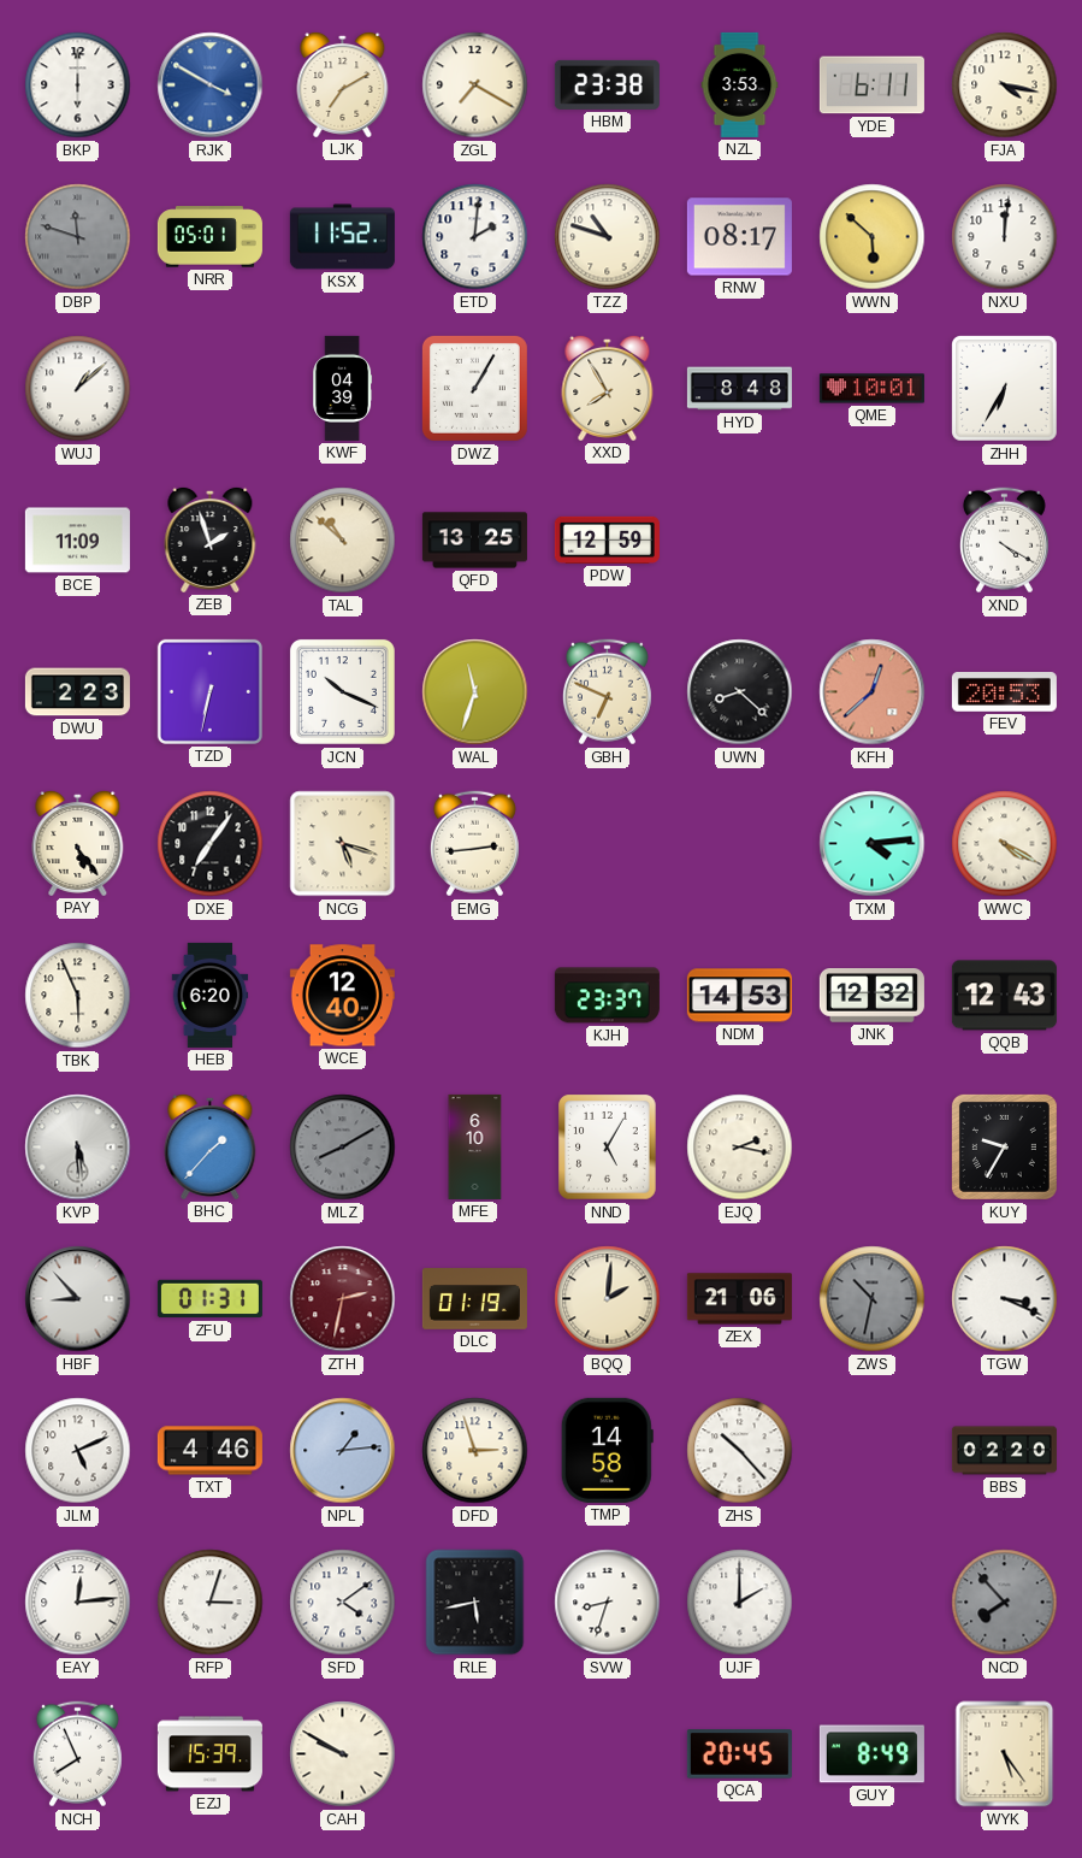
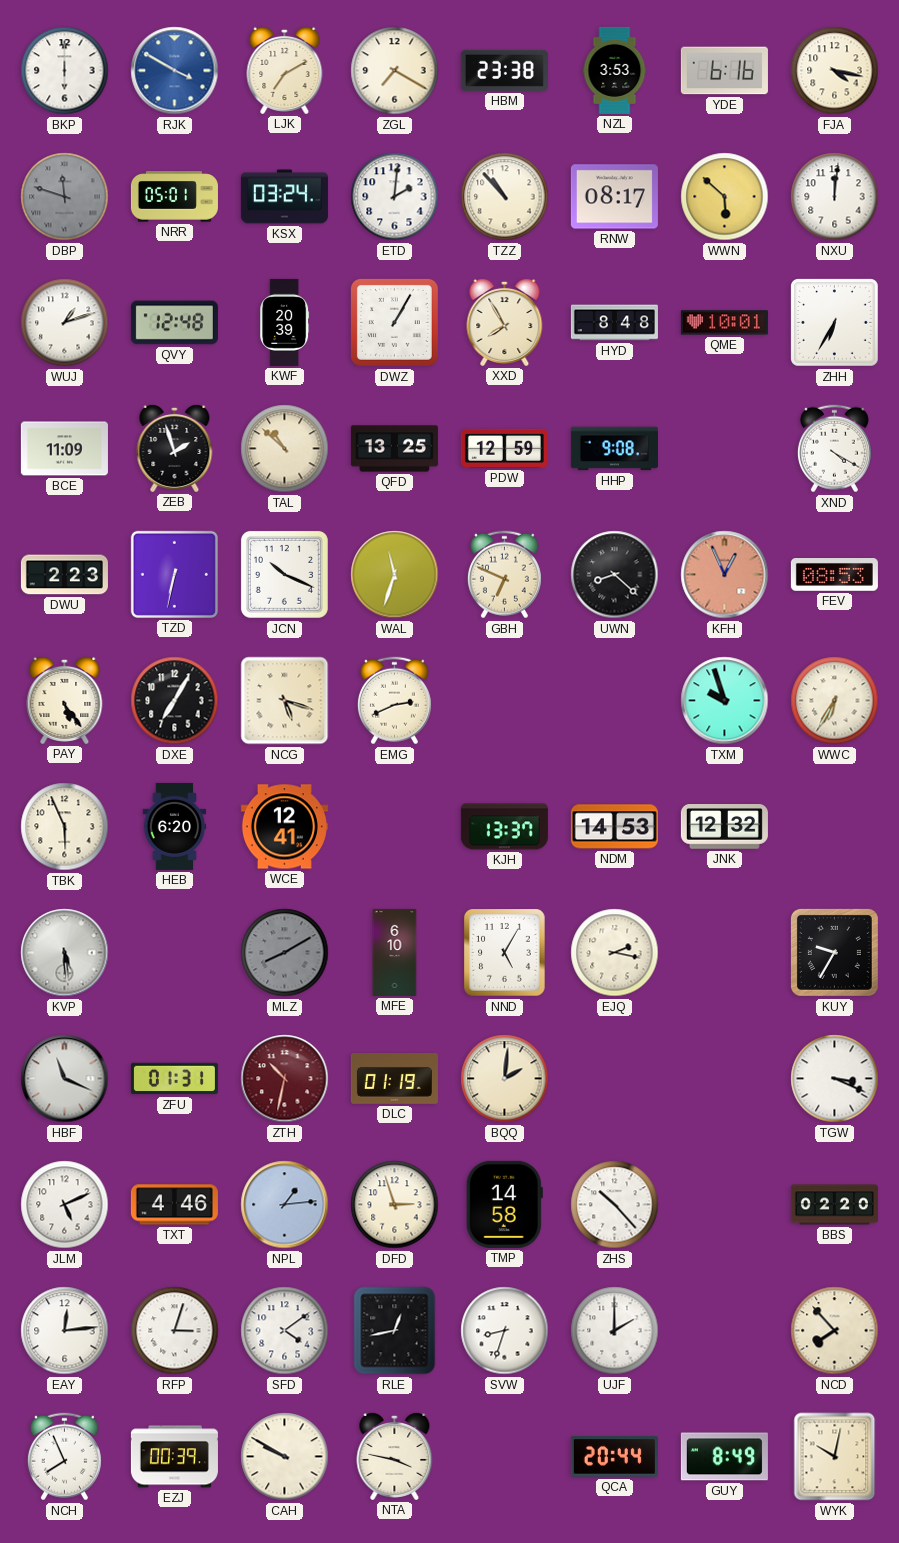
YDE: 6:11 -> 6:16
KSX: 11:52 -> 03:24
TZZ: 10:48 -> 10:53
WUJ: 1:08 -> 1:12
QVY: none -> 12:48
KWF: 04:39 -> 20:39
HHP: none -> 9:08
KFH: 12:38 -> 12:56
FEV: 20:53 -> 08:53
DXE: 7:06 -> 7:05
EMG: 2:44 -> 2:41
TXM: 4:14 -> 9:57
WWC: 4:20 -> 6:35
WCE: 12:40 -> 12:41
KJH: 23:37 -> 13:37
QQB: 12:43 -> none
BHC: 1:37 -> none
HBF: 8:53 -> 11:19
ZTH: 2:32 -> 10:32
ZEX: 21:06 -> none
ZWS: 10:32 -> none
RLE: 5:43 -> 12:43
NCD dial: grey -> cream
EZJ: 15:39 -> 00:39
NTA: none -> 3:47
QCA: 20:45 -> 20:44
WYK: 5:24 -> 10:02
